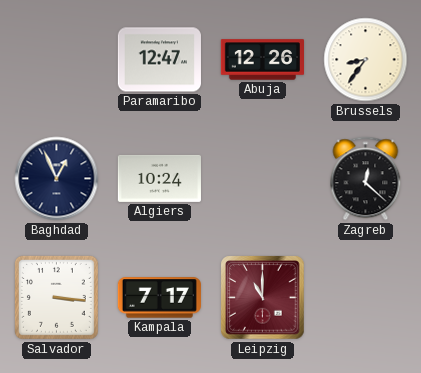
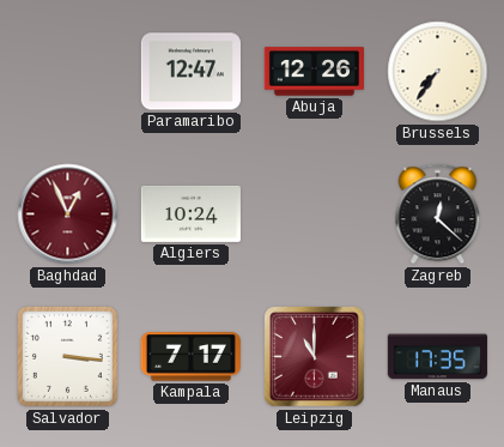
Brussels: 8:36 -> 7:36
Baghdad dial: navy -> burgundy
Manaus: none -> 17:35
